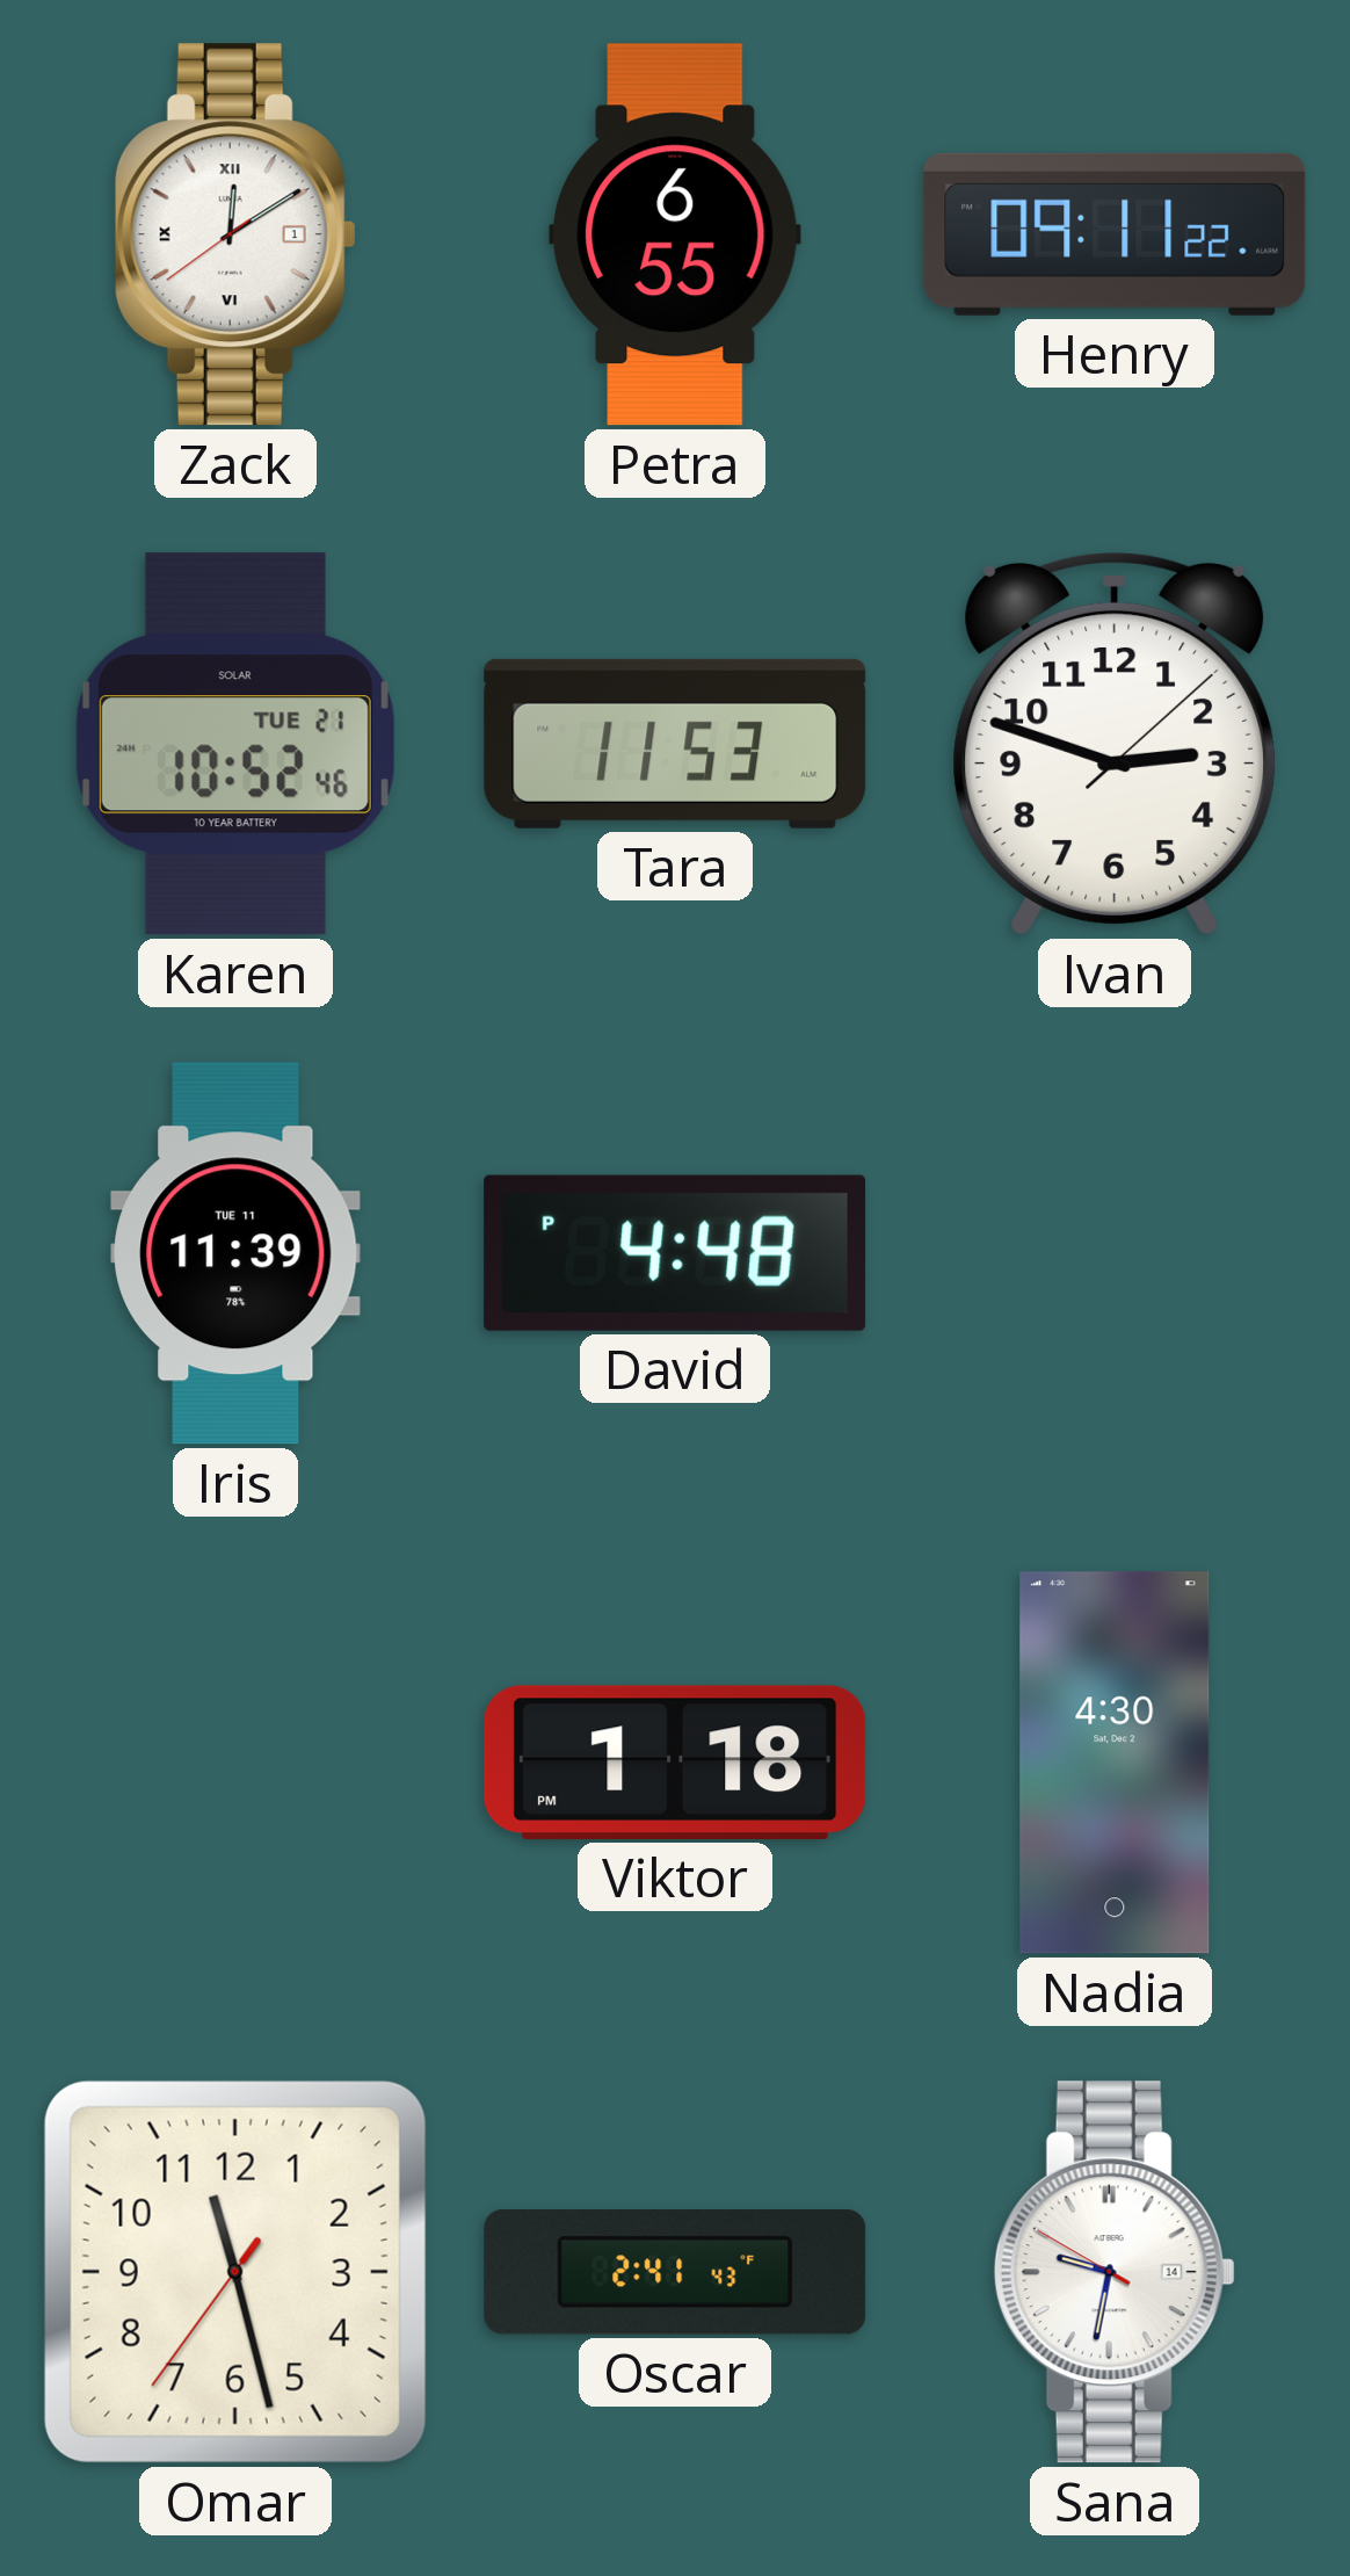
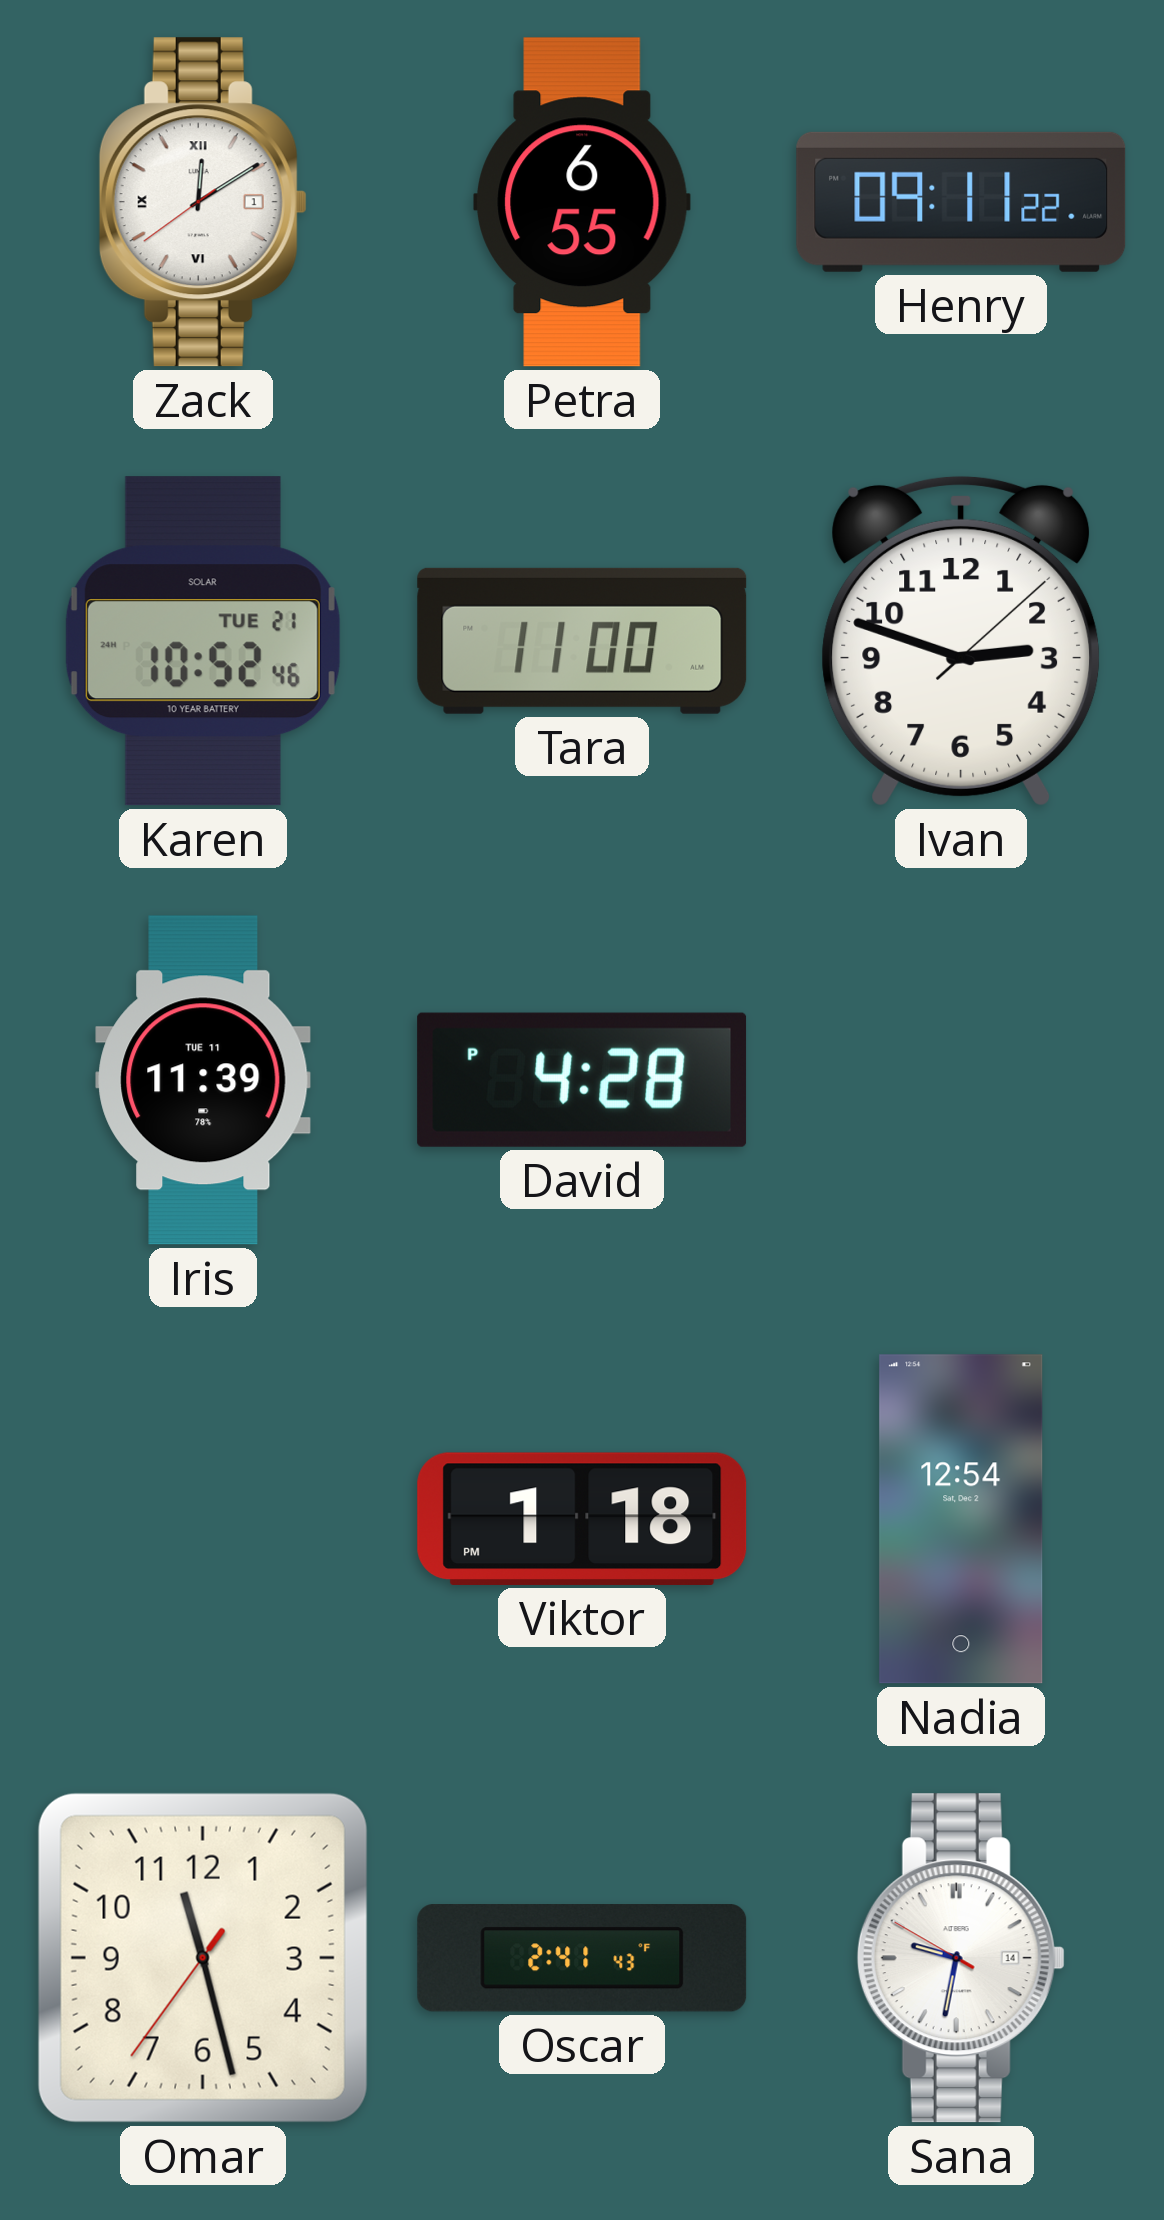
Tara: 11:53 -> 11:00
David: 4:48 -> 4:28
Nadia: 4:30 -> 12:54
